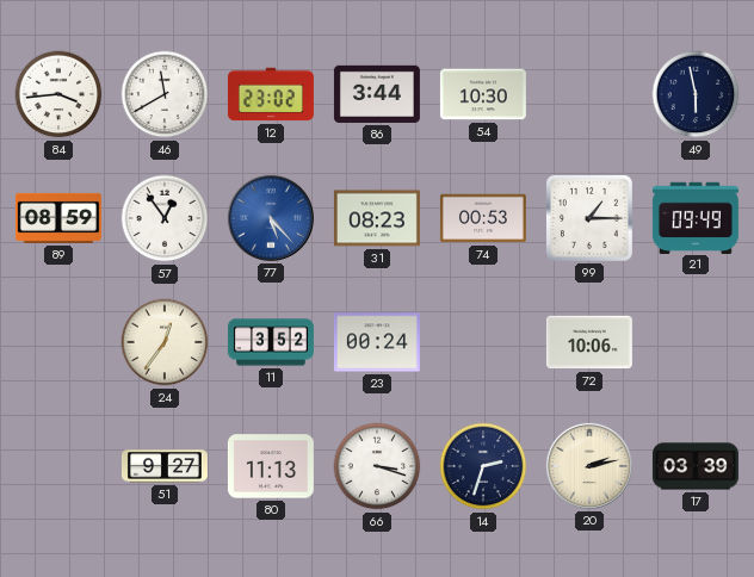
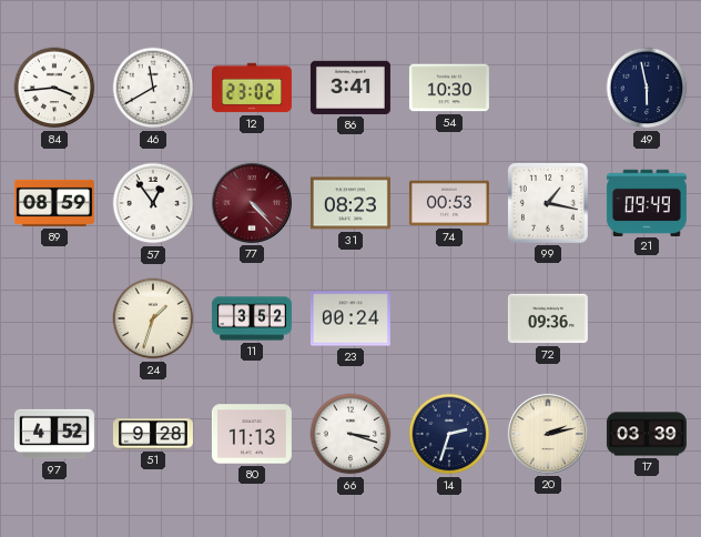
86: 3:44 -> 3:41
77: 5:23 -> 4:23
77 dial: blue -> burgundy
99: 1:15 -> 1:17
24: 12:36 -> 1:33
72: 10:06 -> 09:36
97: none -> 4:52
51: 9:27 -> 9:28
